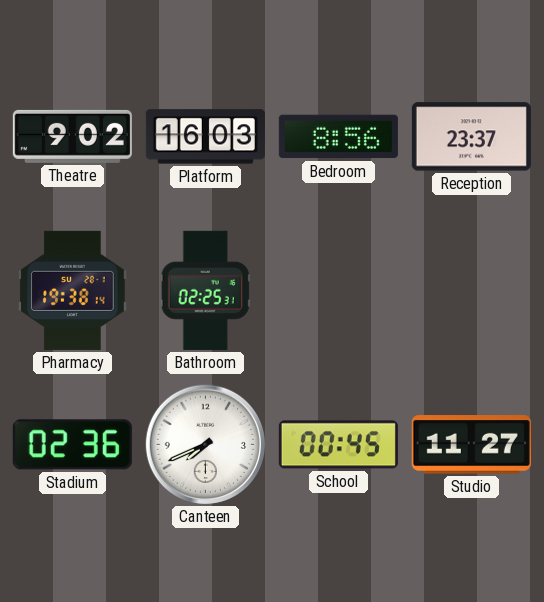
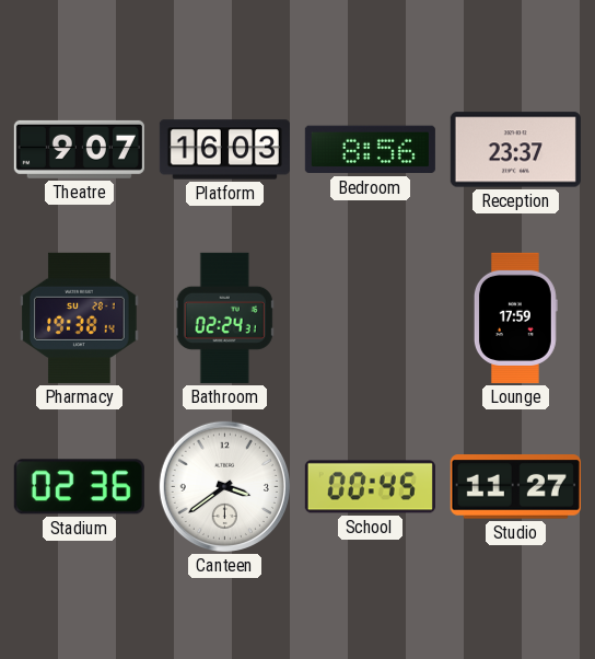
Theatre: 9:02 -> 9:07
Bathroom: 02:25 -> 02:24
Lounge: none -> 17:59
Canteen: 7:41 -> 3:39
